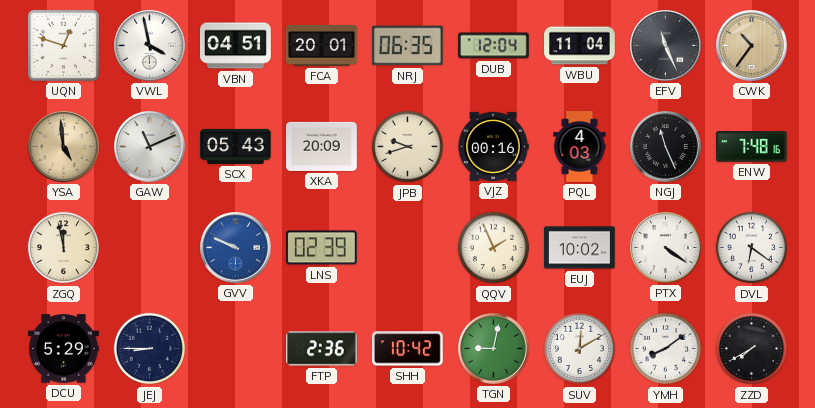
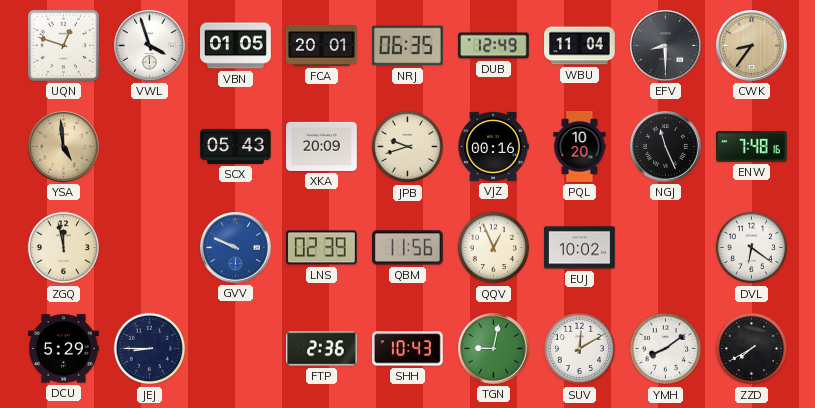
VWL: 3:58 -> 3:57
VBN: 04:51 -> 01:05
DUB: 12:04 -> 12:49
EFV: 11:26 -> 8:30
CWK: 10:36 -> 8:36
GAW: 11:11 -> none
PQL: 4:03 -> 10:20
QBM: none -> 11:56
QQV: 1:56 -> 12:56
PTX: 4:21 -> none
SHH: 10:42 -> 10:43
